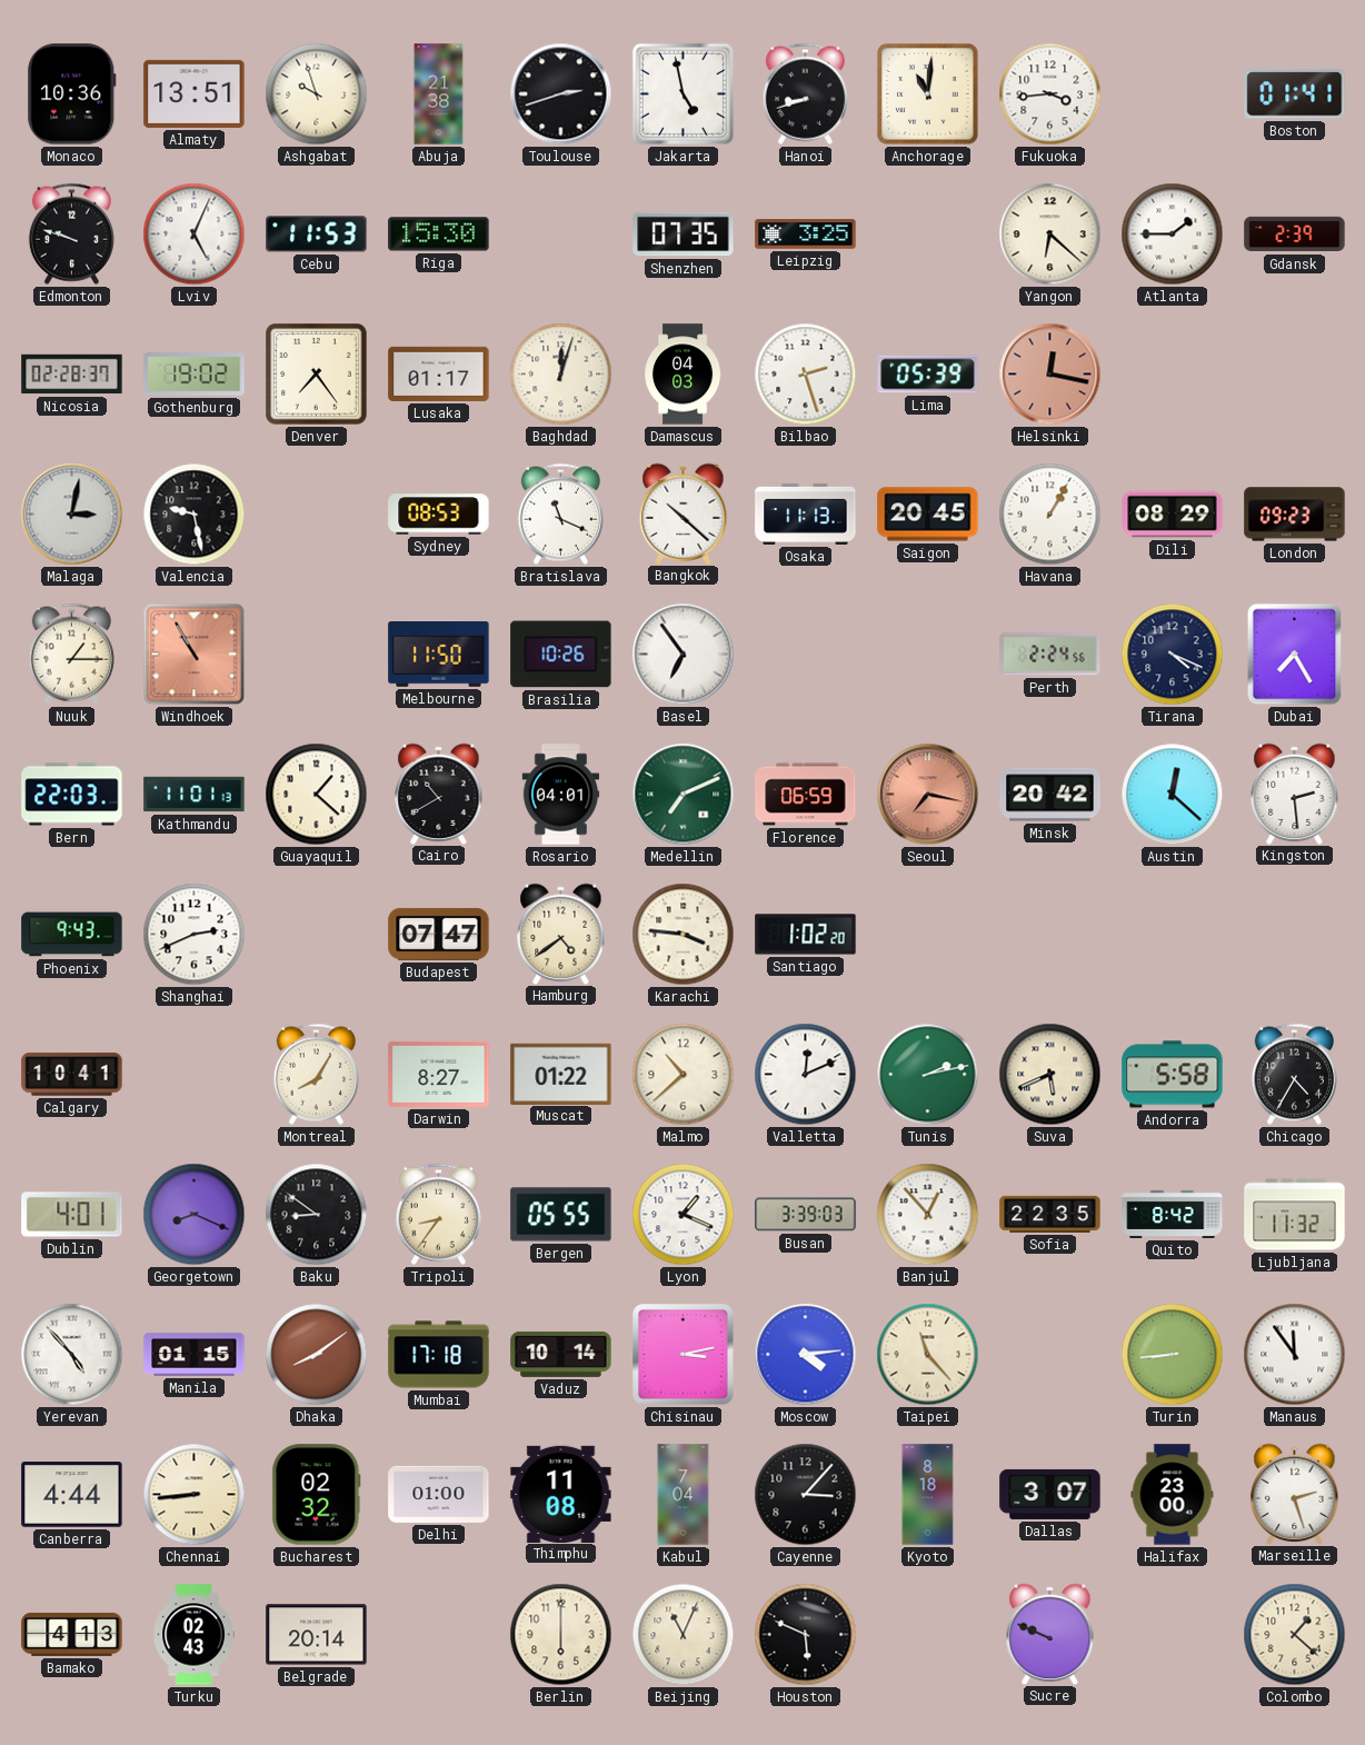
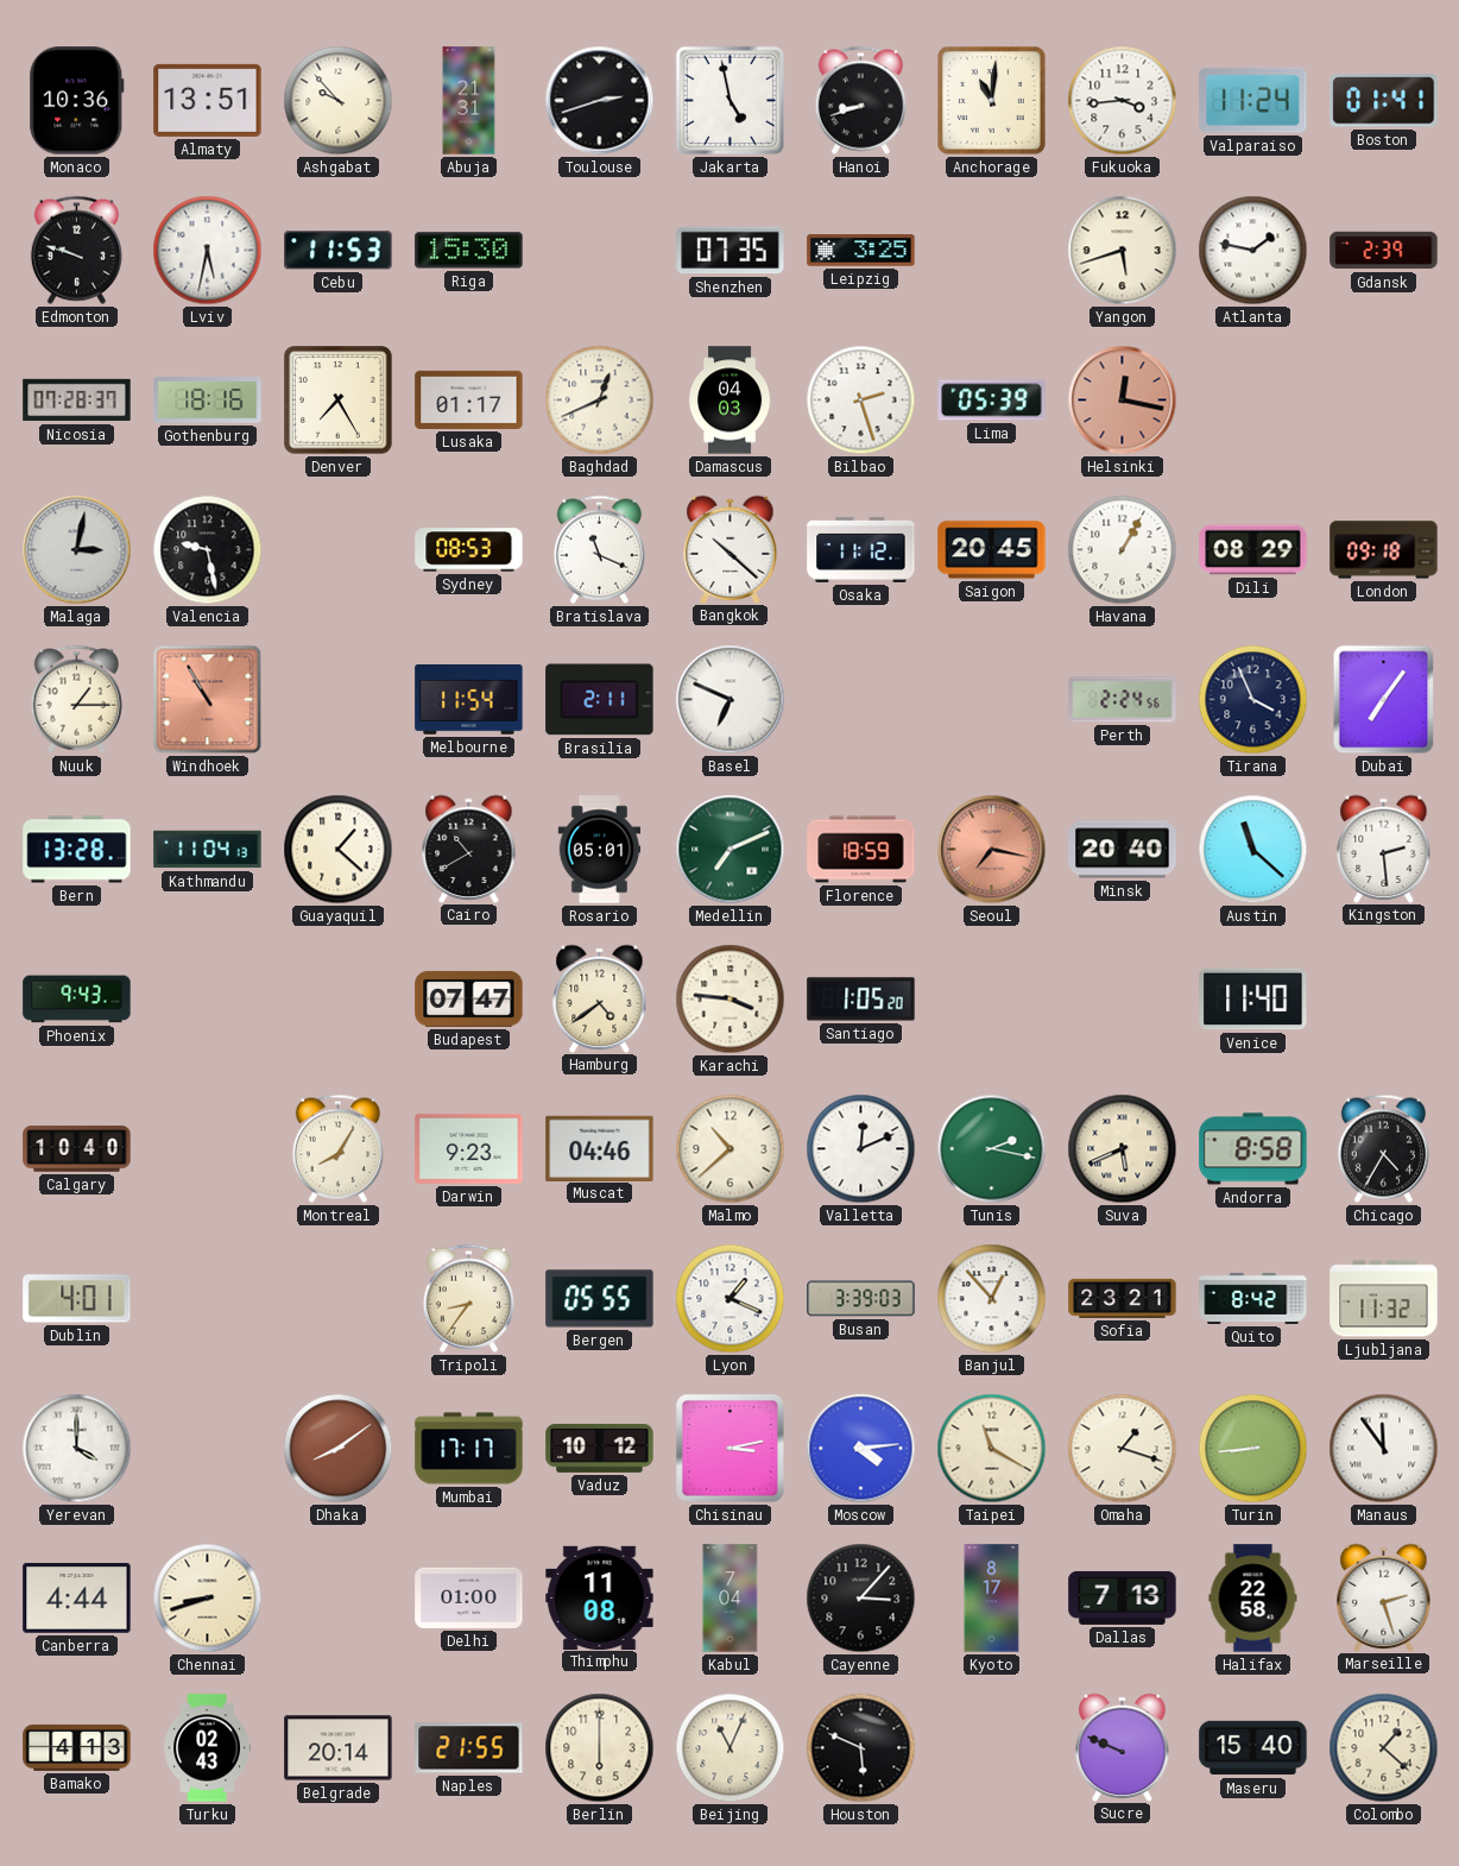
Ashgabat: 9:57 -> 9:53
Abuja: 21:38 -> 21:31
Valparaiso: none -> 11:24
Lviv: 5:04 -> 5:32
Yangon: 6:22 -> 5:42
Atlanta: 1:45 -> 1:47
Nicosia: 02:28 -> 07:28
Gothenburg: 19:02 -> 18:16
Denver: 7:24 -> 7:25
Baghdad: 12:03 -> 12:41
Osaka: 11:13 -> 11:12
London: 09:23 -> 09:18
Melbourne: 11:50 -> 11:54
Brasilia: 10:26 -> 2:11
Basel: 6:54 -> 6:49
Tirana: 4:19 -> 3:56
Dubai: 7:25 -> 7:06
Bern: 22:03 -> 13:28
Kathmandu: 11:01 -> 11:04
Rosario: 04:01 -> 05:01
Florence: 06:59 -> 18:59
Minsk: 20:42 -> 20:40
Austin: 12:22 -> 11:22
Shanghai: 2:41 -> none
Santiago: 1:02 -> 1:05
Venice: none -> 11:40
Calgary: 10:41 -> 10:40
Darwin: 8:27 -> 9:23
Muscat: 01:22 -> 04:46
Tunis: 2:13 -> 2:17
Andorra: 5:58 -> 8:58
Georgetown: 8:19 -> none
Baku: 8:51 -> none
Sofia: 22:35 -> 23:21
Yerevan: 4:53 -> 4:00
Manila: 01:15 -> none
Mumbai: 17:18 -> 17:17
Vaduz: 10:14 -> 10:12
Taipei: 11:23 -> 11:20
Omaha: none -> 1:18
Chennai: 8:44 -> 8:42
Bucharest: 02:32 -> none
Kyoto: 8:18 -> 8:17
Dallas: 3:07 -> 7:13
Halifax: 23:00 -> 22:58
Naples: none -> 21:55
Maseru: none -> 15:40
